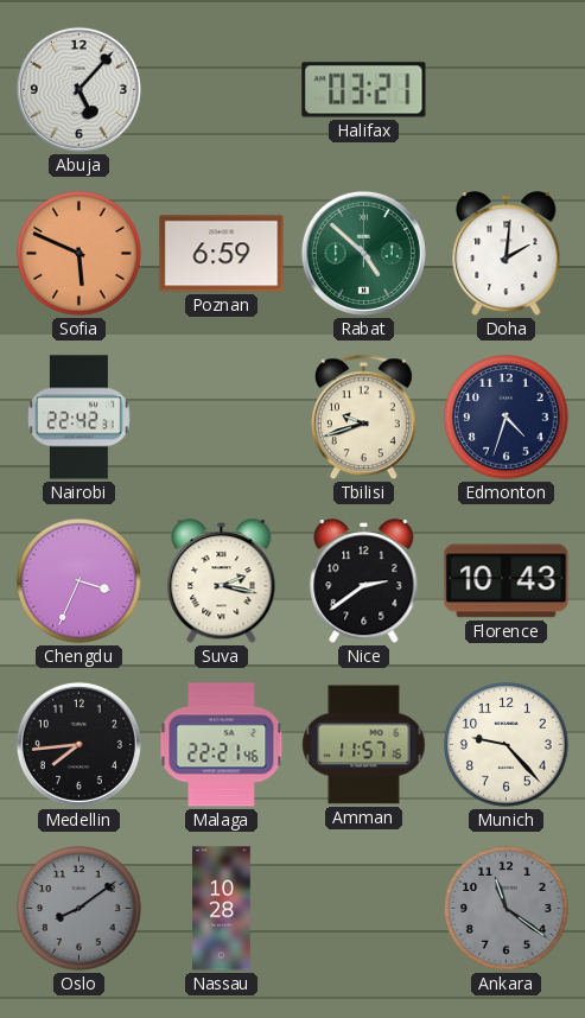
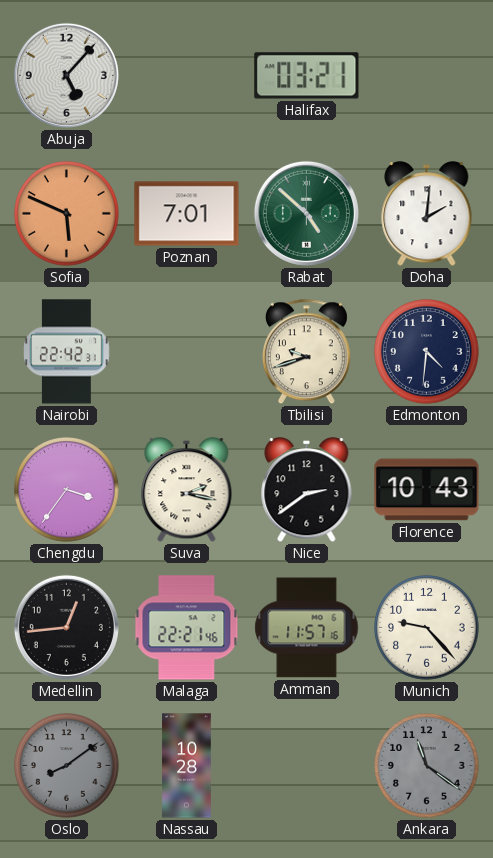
Poznan: 6:59 -> 7:01
Edmonton: 4:33 -> 4:31
Chengdu: 3:34 -> 3:36
Medellin: 7:44 -> 12:44
